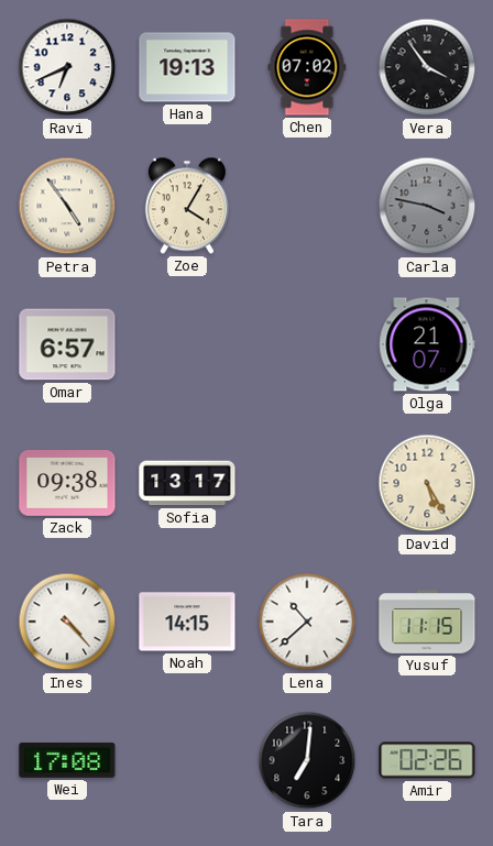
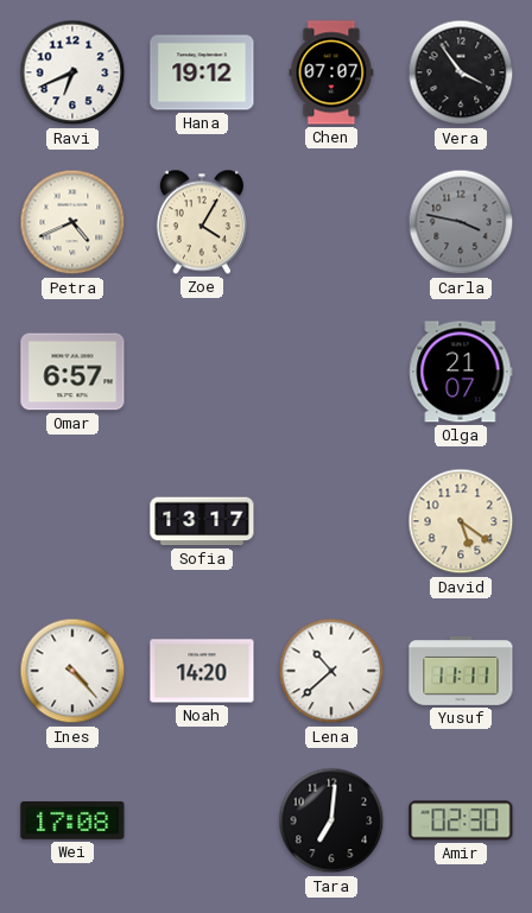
Hana: 19:13 -> 19:12
Chen: 07:02 -> 07:07
Petra: 4:54 -> 4:41
Zack: 09:38 -> none
David: 5:25 -> 5:21
Noah: 14:15 -> 14:20
Yusuf: 11:15 -> 11:11
Amir: 02:26 -> 02:30
